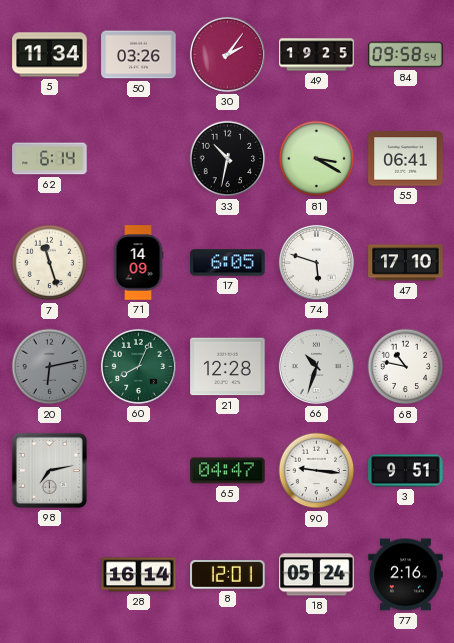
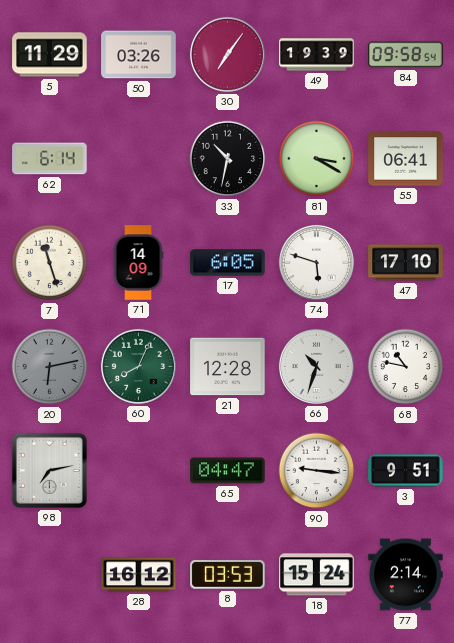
5: 11:34 -> 11:29
30: 2:06 -> 7:06
49: 19:25 -> 19:39
28: 16:14 -> 16:12
8: 12:01 -> 03:53
18: 05:24 -> 15:24
77: 2:16 -> 2:14
